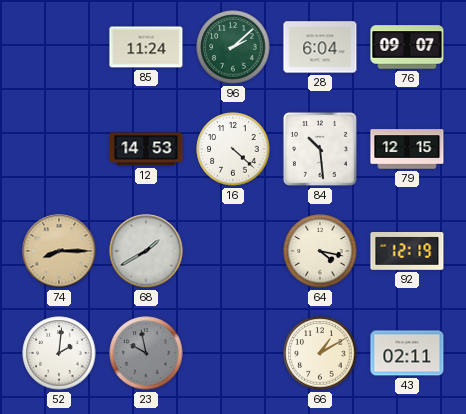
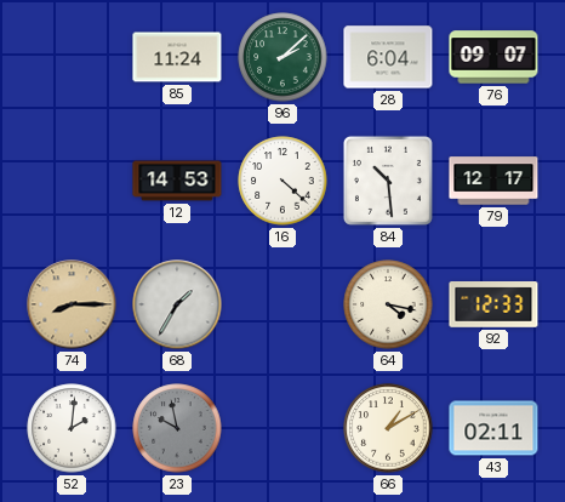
79: 12:15 -> 12:17
68: 1:40 -> 1:35
92: 12:19 -> 12:33
